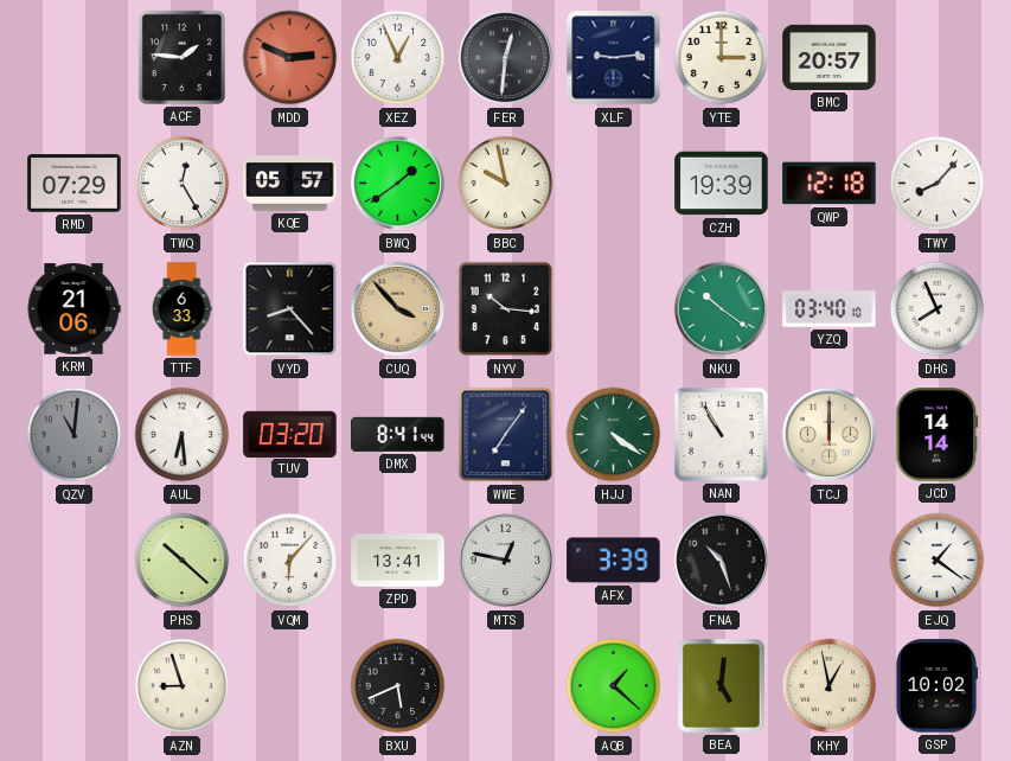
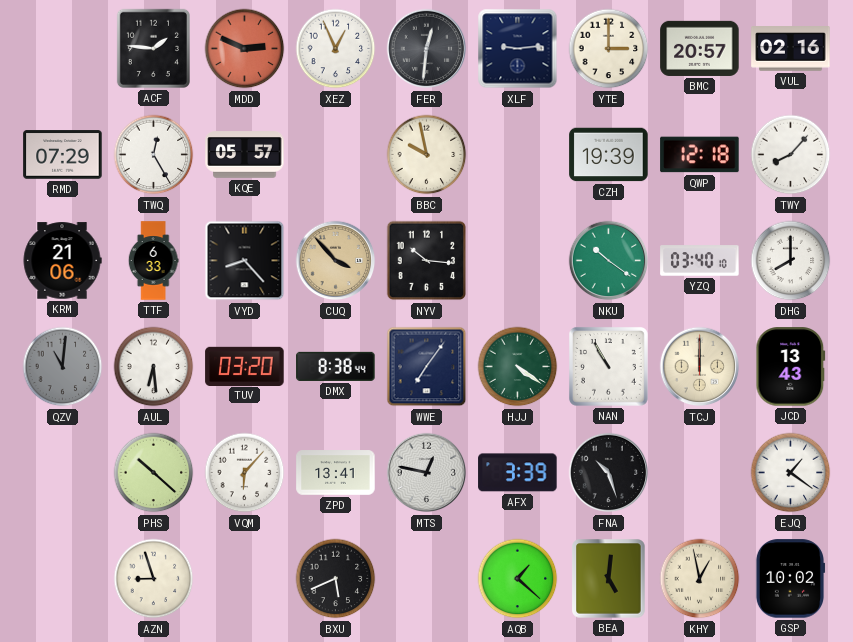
VUL: none -> 02:16
BWQ: 1:39 -> none
DHG: 7:56 -> 8:00
DMX: 8:41 -> 8:38
JCD: 14:14 -> 13:43
